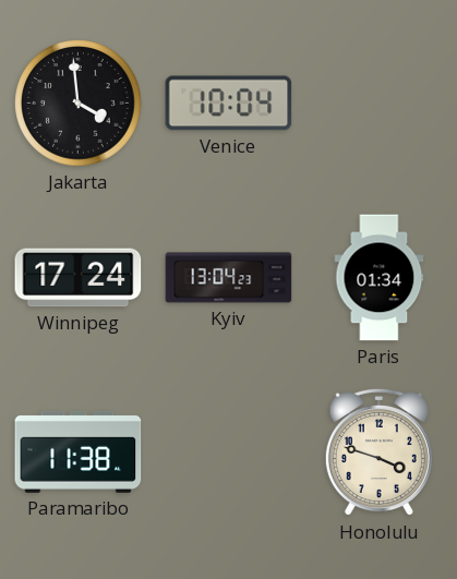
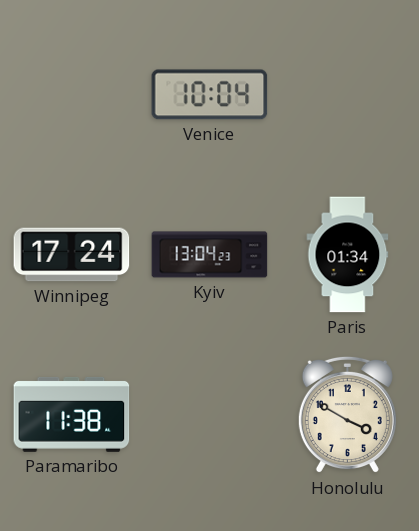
Jakarta: 3:59 -> none
Honolulu: 3:48 -> 3:50
